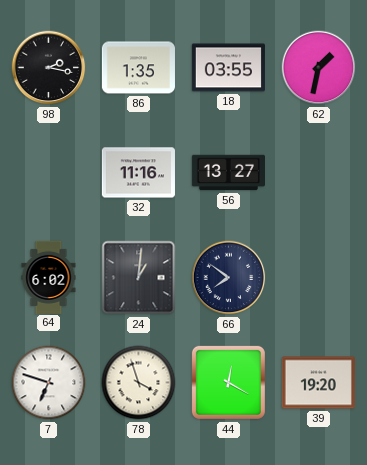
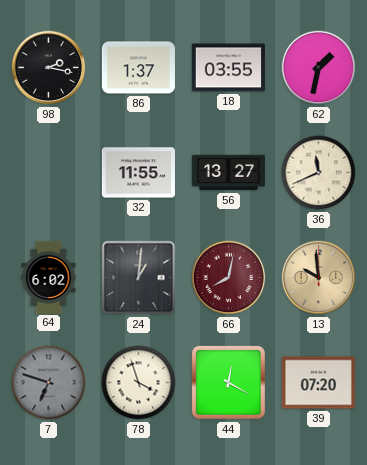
86: 1:35 -> 1:37
32: 11:16 -> 11:55
36: none -> 11:41
66: 7:51 -> 8:02
66 dial: navy -> burgundy
13: none -> 9:59
7 dial: white -> grey
39: 19:20 -> 07:20
